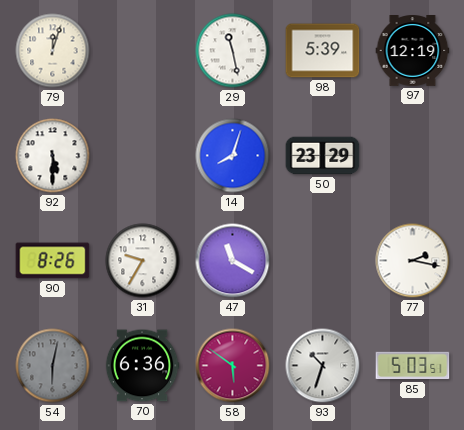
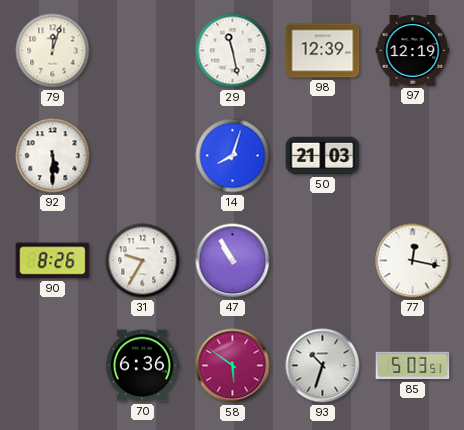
98: 5:39 -> 12:39
50: 23:29 -> 21:03
47: 11:20 -> 10:55
77: 2:17 -> 12:17
54: 6:02 -> none
